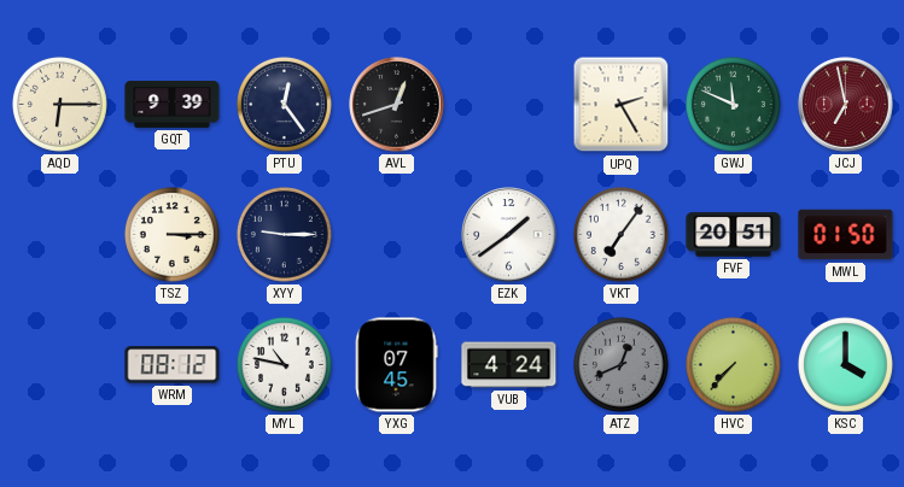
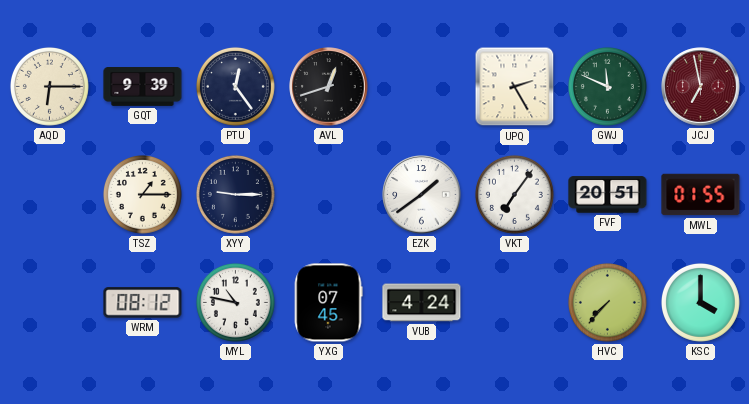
TSZ: 3:15 -> 1:15
MWL: 01:50 -> 01:55
ATZ: 12:41 -> none
